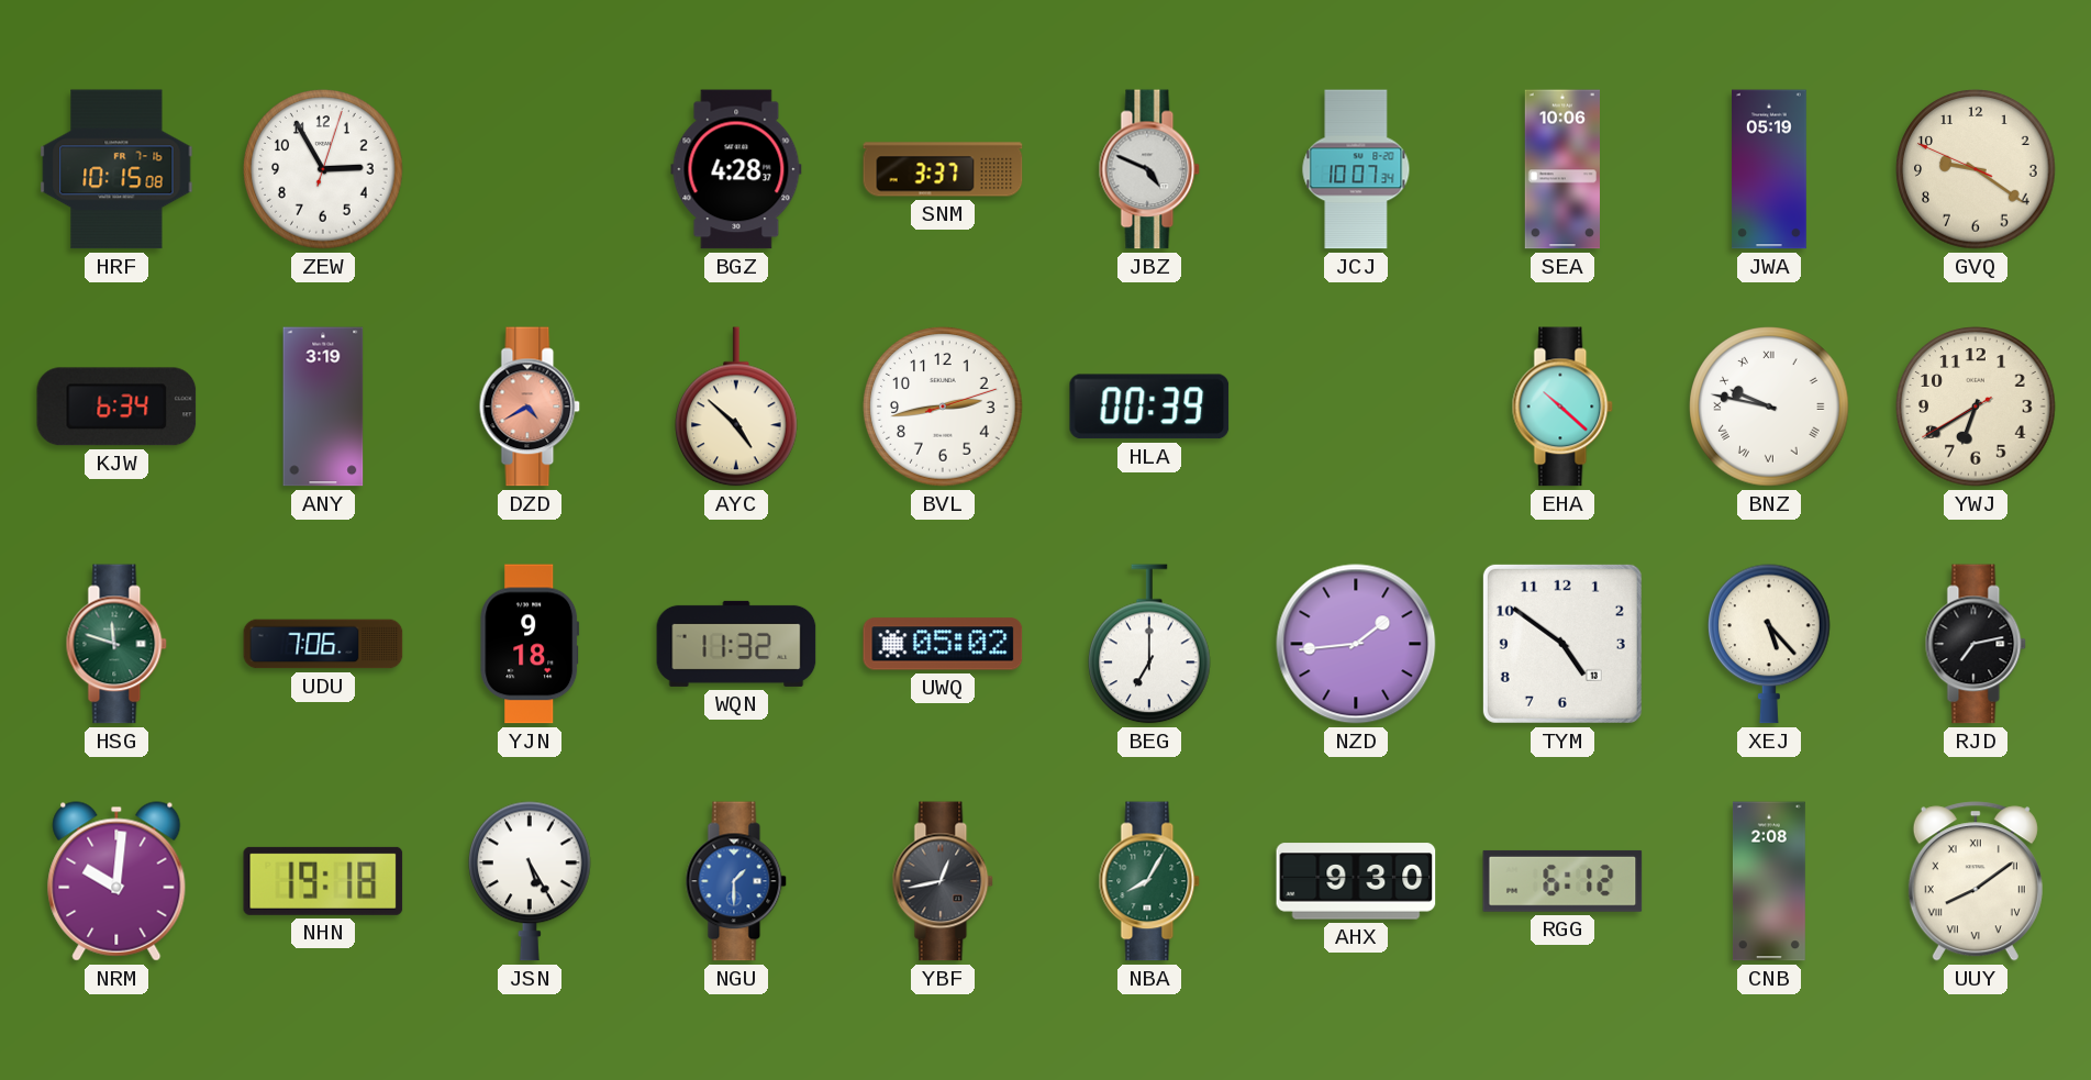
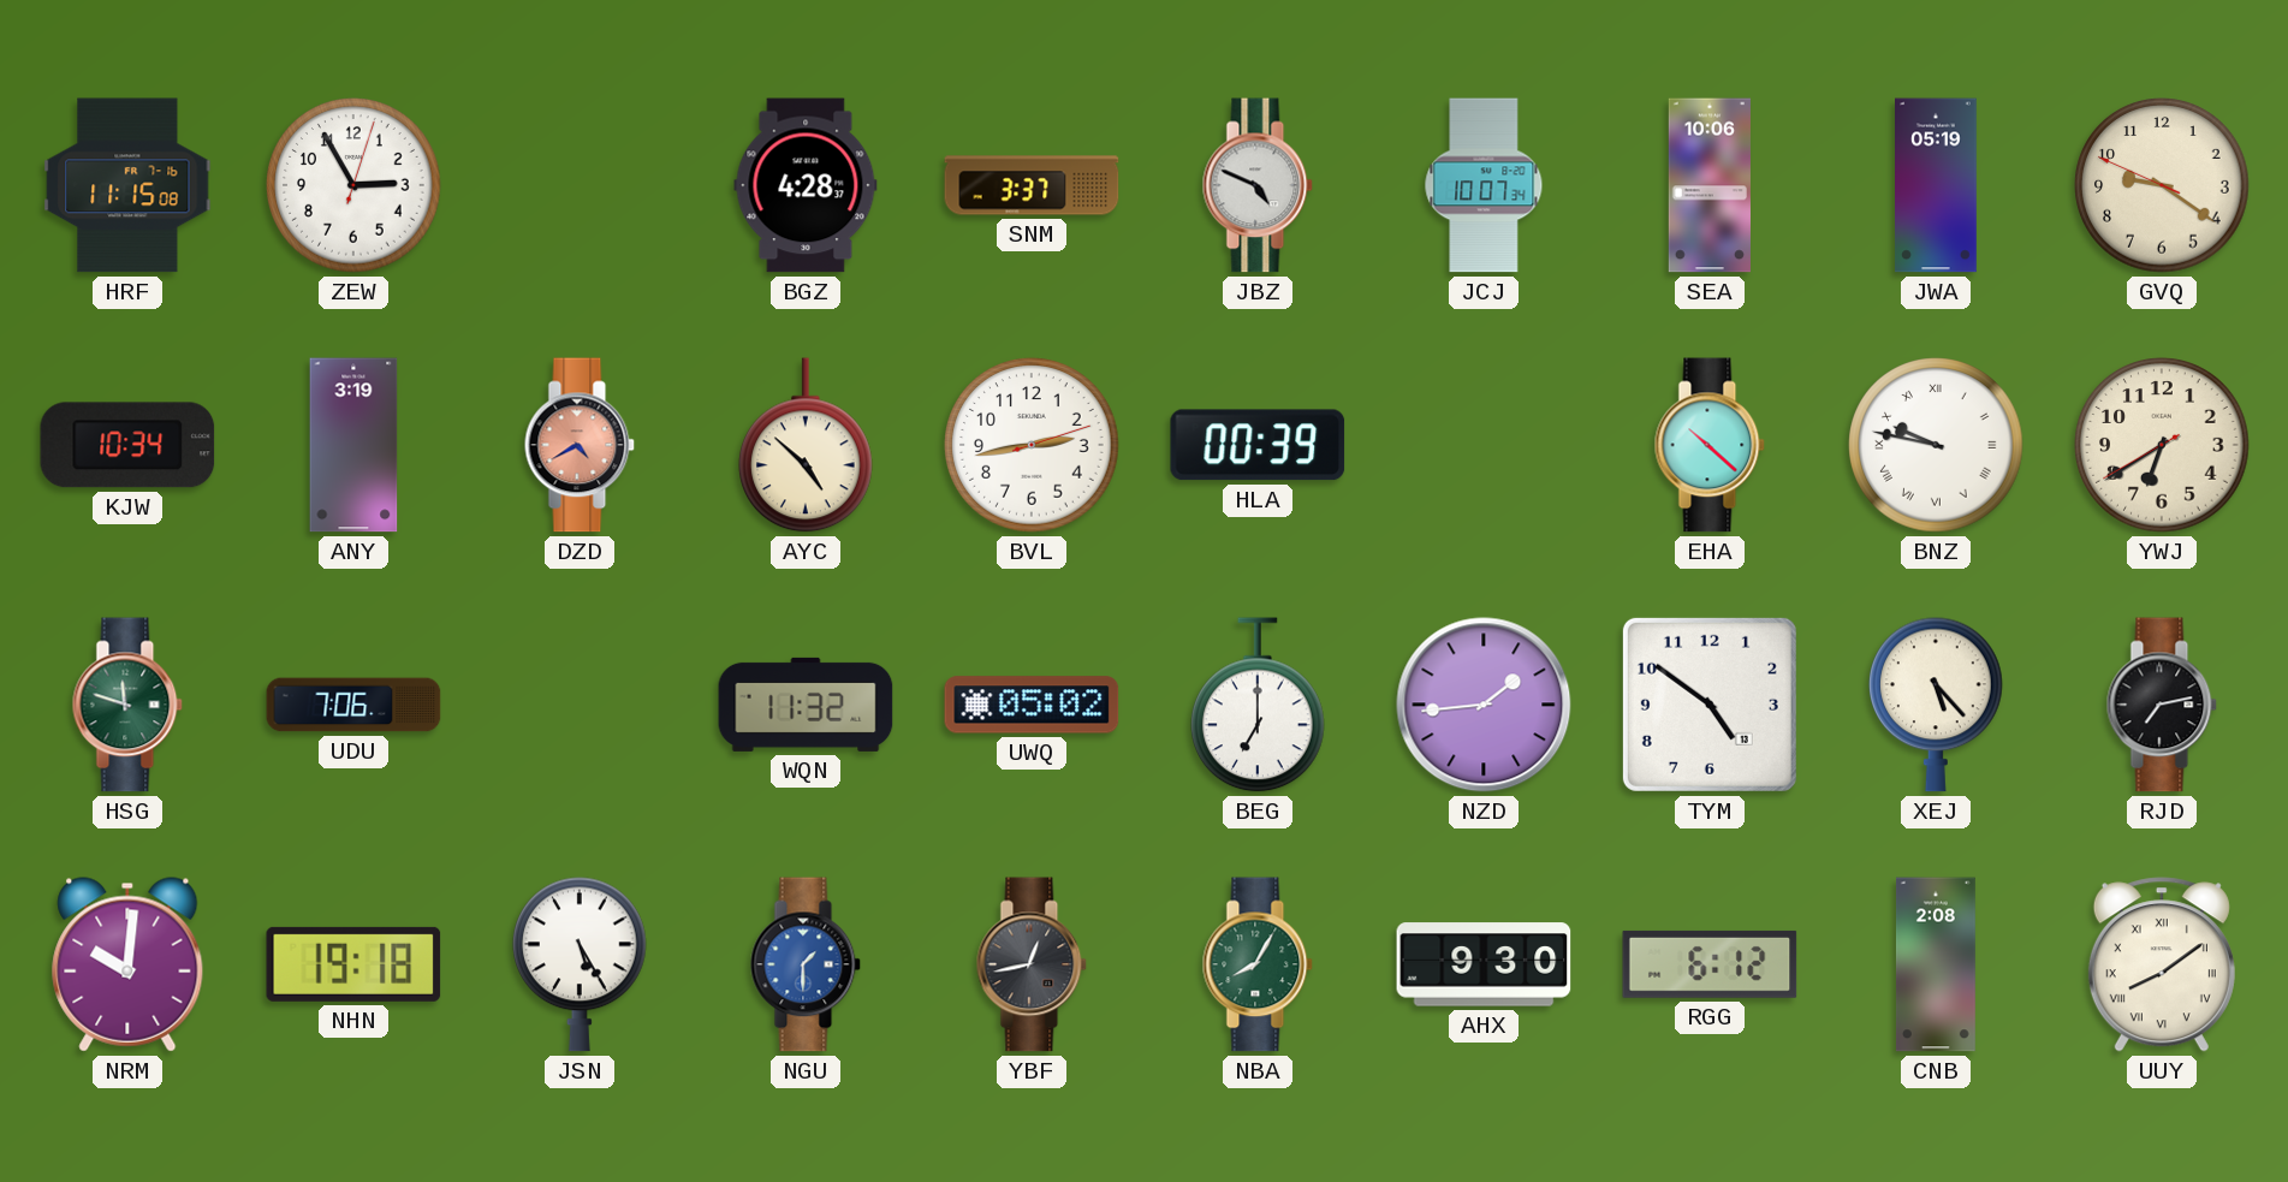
HRF: 10:15 -> 11:15
KJW: 6:34 -> 10:34
YJN: 9:18 -> none
